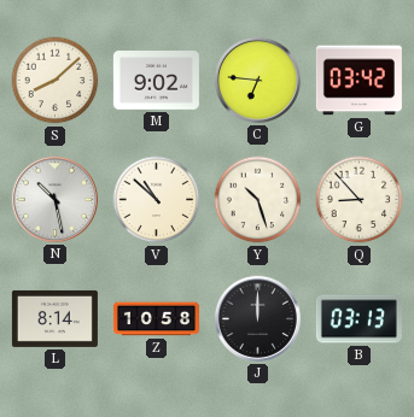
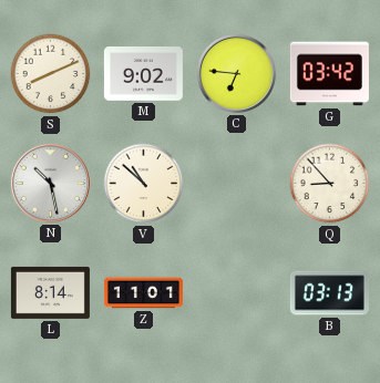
S: 8:08 -> 8:11
Y: 10:27 -> none
Z: 10:58 -> 11:01
J: 12:00 -> none
